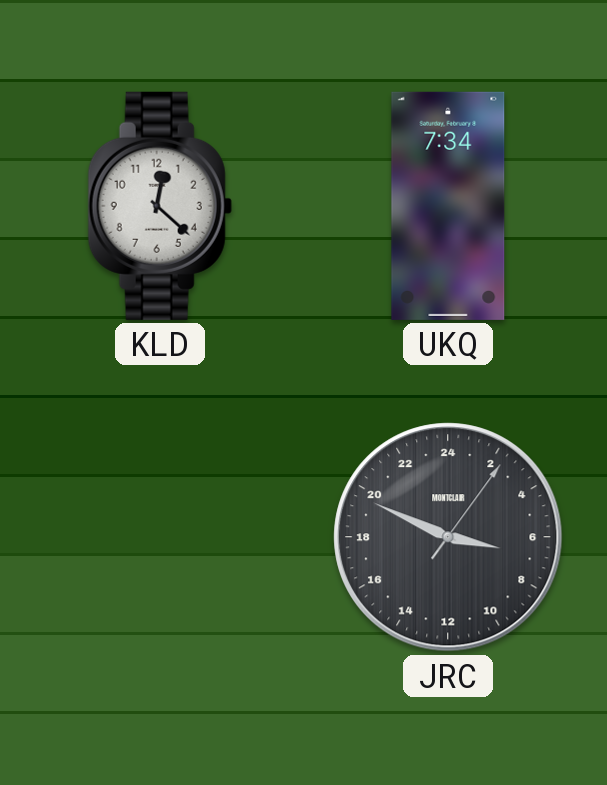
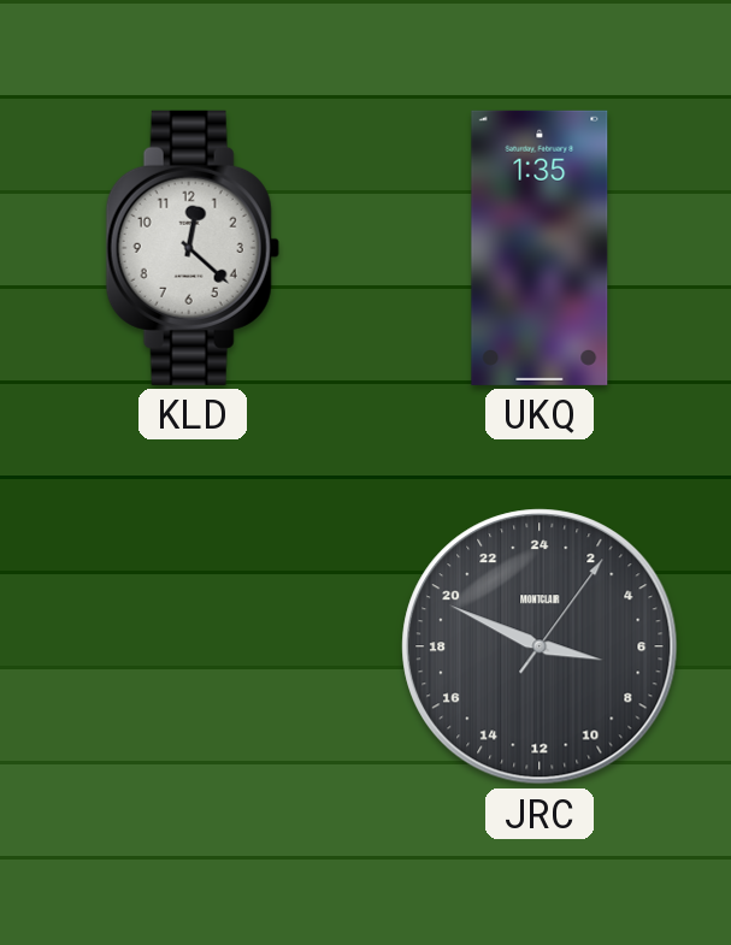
UKQ: 7:34 -> 1:35
